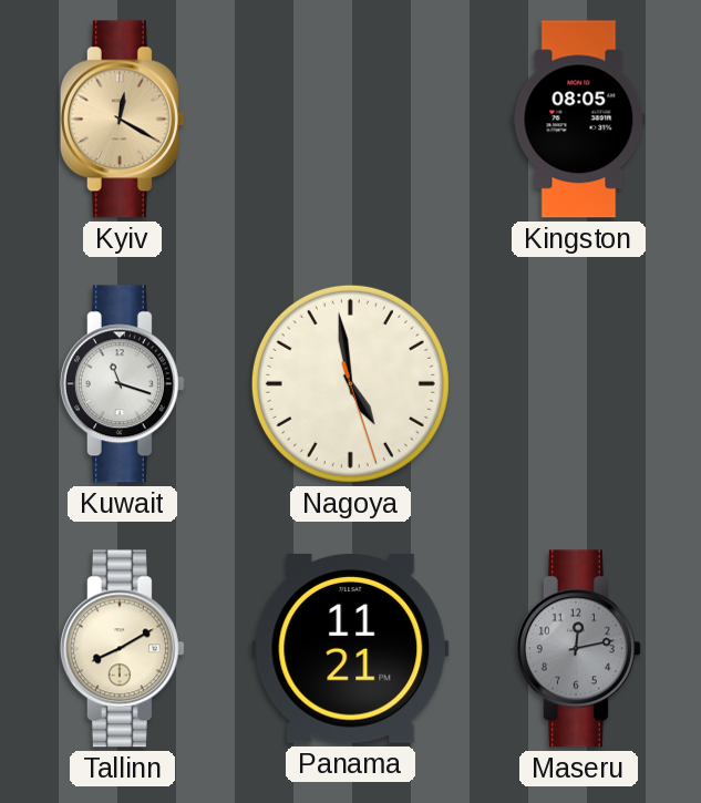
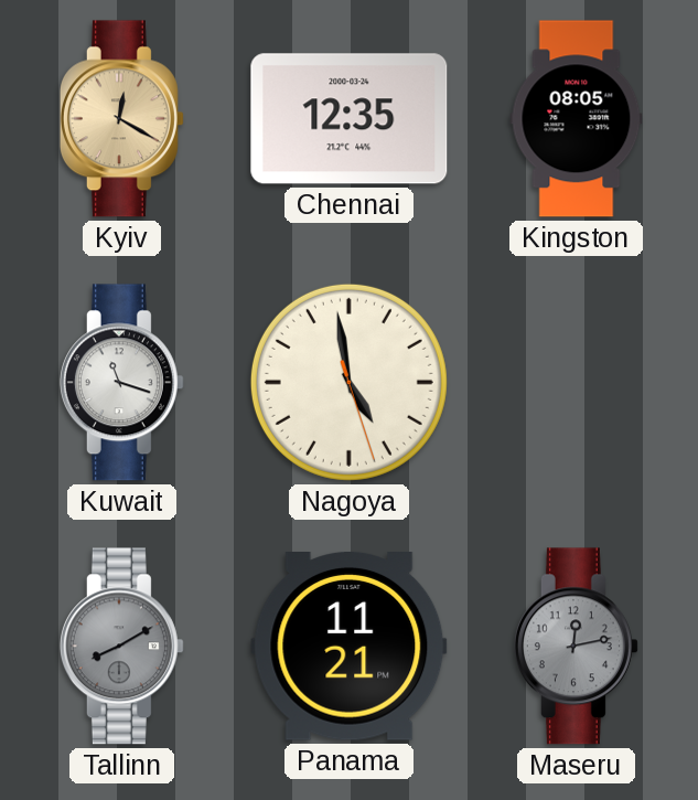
Chennai: none -> 12:35
Tallinn dial: cream -> grey
